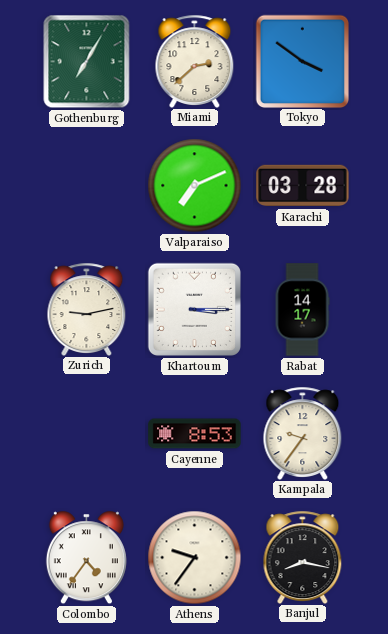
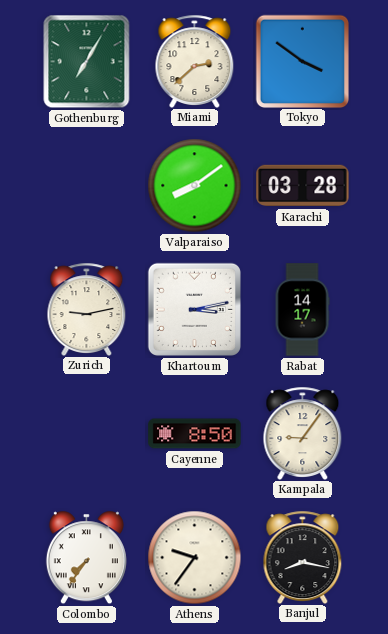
Valparaiso: 7:11 -> 8:09
Khartoum: 3:15 -> 3:13
Cayenne: 8:53 -> 8:50
Kampala: 9:36 -> 9:06
Colombo: 4:36 -> 7:36
